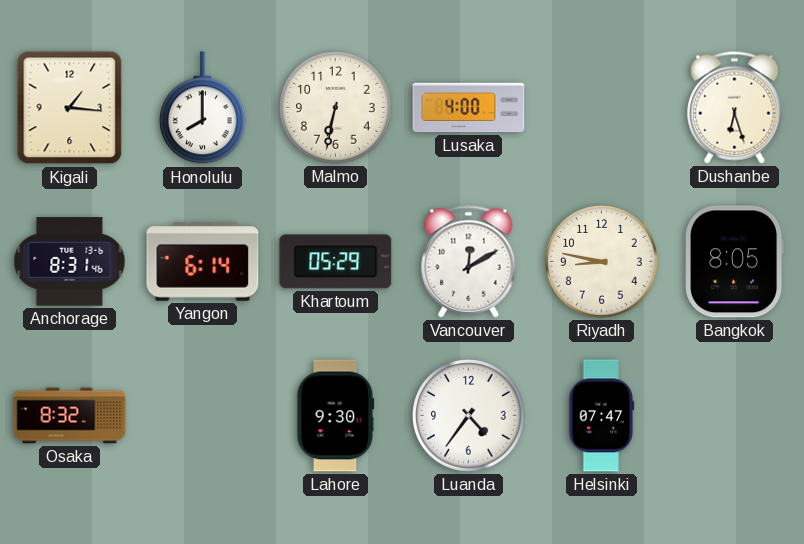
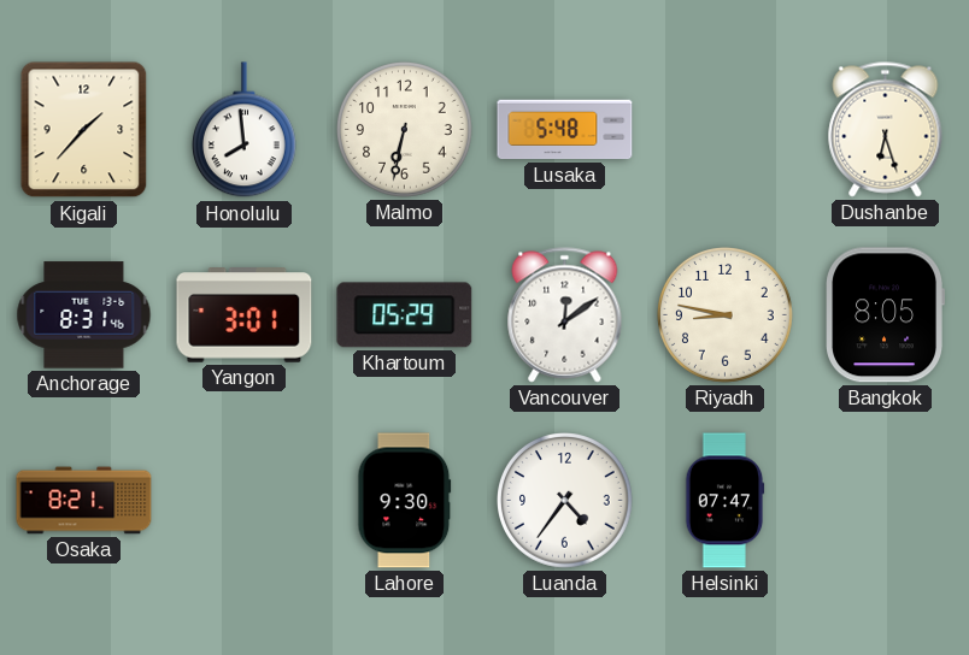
Kigali: 1:16 -> 1:37
Honolulu: 8:00 -> 7:59
Lusaka: 4:00 -> 5:48
Yangon: 6:14 -> 3:01
Vancouver: 12:10 -> 12:09
Osaka: 8:32 -> 8:21
